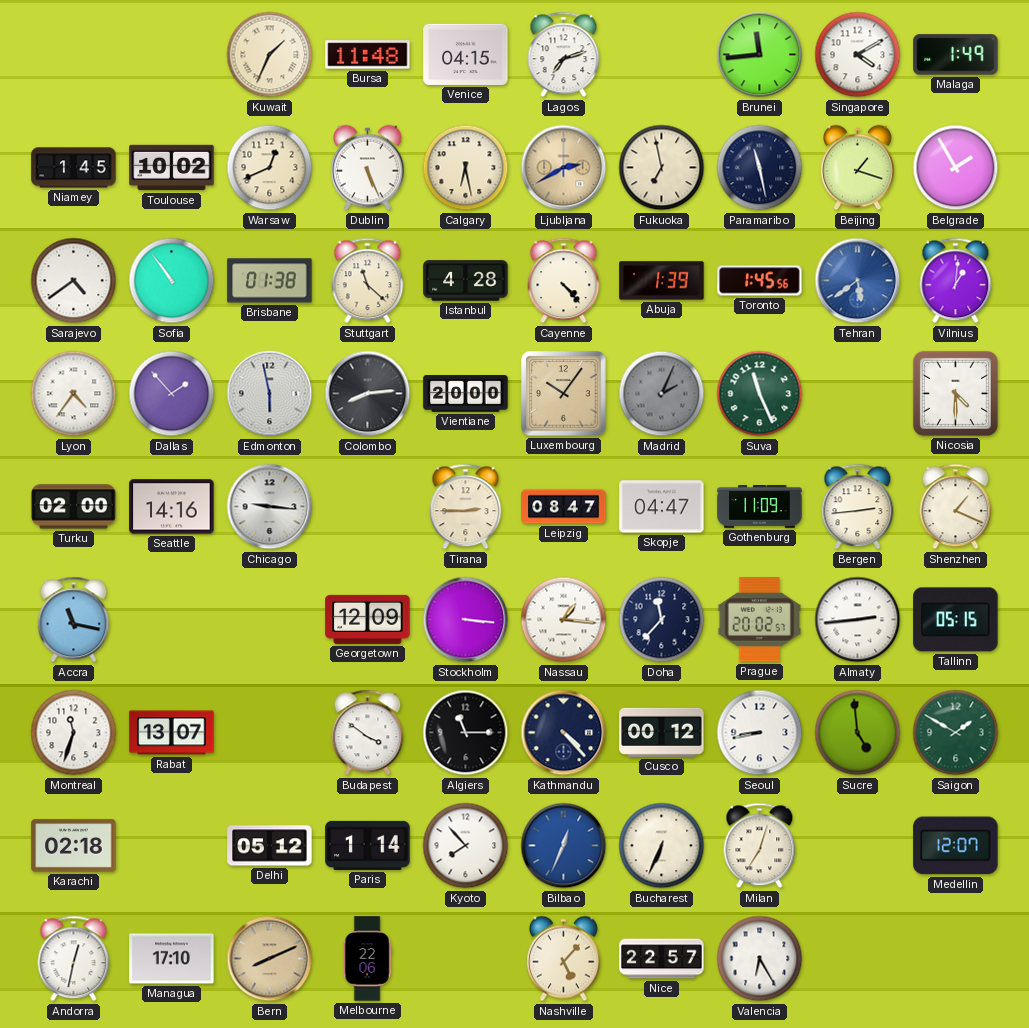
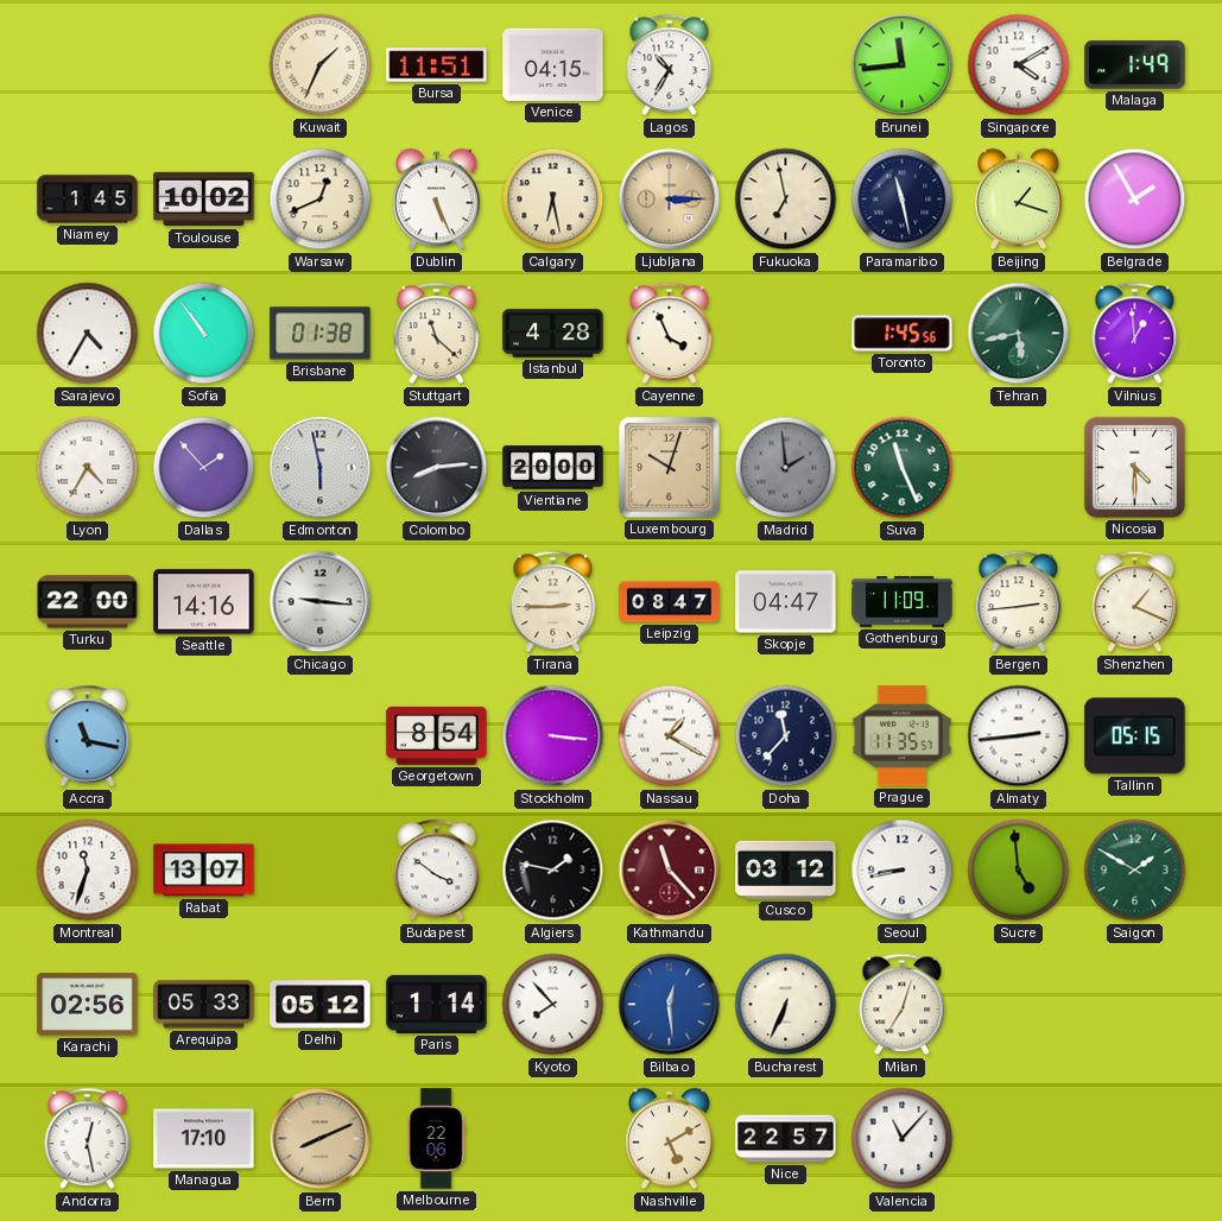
Bursa: 11:48 -> 11:51
Lagos: 7:12 -> 10:35
Ljubljana: 2:40 -> 3:15
Sarajevo: 4:39 -> 4:35
Cayenne: 4:23 -> 3:56
Abuja: 1:39 -> none
Tehran: 5:39 -> 5:43
Tehran dial: blue -> green
Vilnius: 1:01 -> 12:59
Lyon: 4:36 -> 4:35
Luxembourg: 10:06 -> 10:03
Madrid: 2:04 -> 1:59
Turku: 02:00 -> 22:00
Georgetown: 12:09 -> 8:54
Nassau: 1:16 -> 1:20
Prague: 20:02 -> 11:35
Algiers: 11:15 -> 1:47
Kathmandu: 4:23 -> 11:23
Kathmandu dial: navy -> burgundy
Cusco: 00:12 -> 03:12
Karachi: 02:18 -> 02:56
Arequipa: none -> 05:33
Bilbao: 12:34 -> 12:29
Medellin: 12:07 -> none
Andorra: 12:32 -> 12:28
Nashville: 5:07 -> 5:10
Valencia: 6:25 -> 11:07
